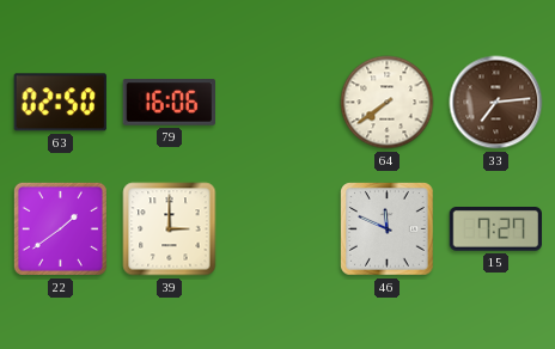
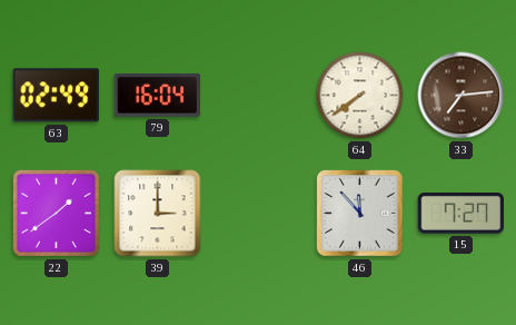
63: 02:50 -> 02:49
79: 16:06 -> 16:04
46: 11:49 -> 11:53
